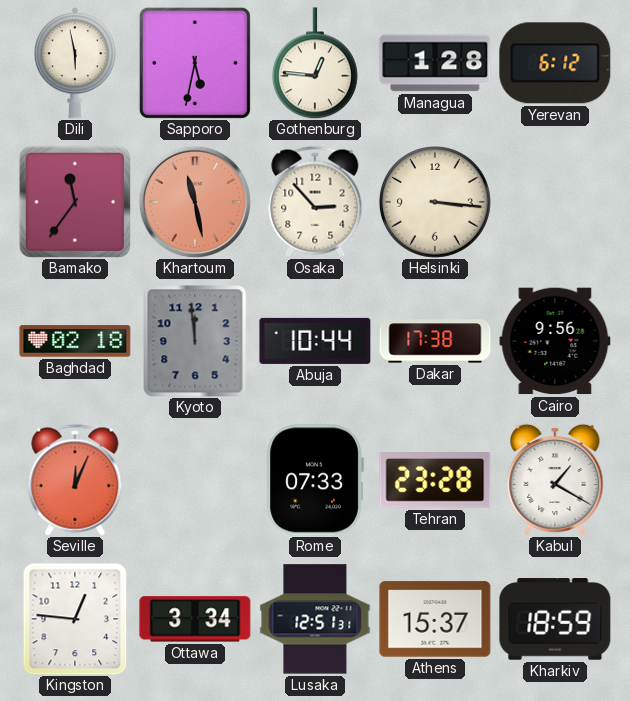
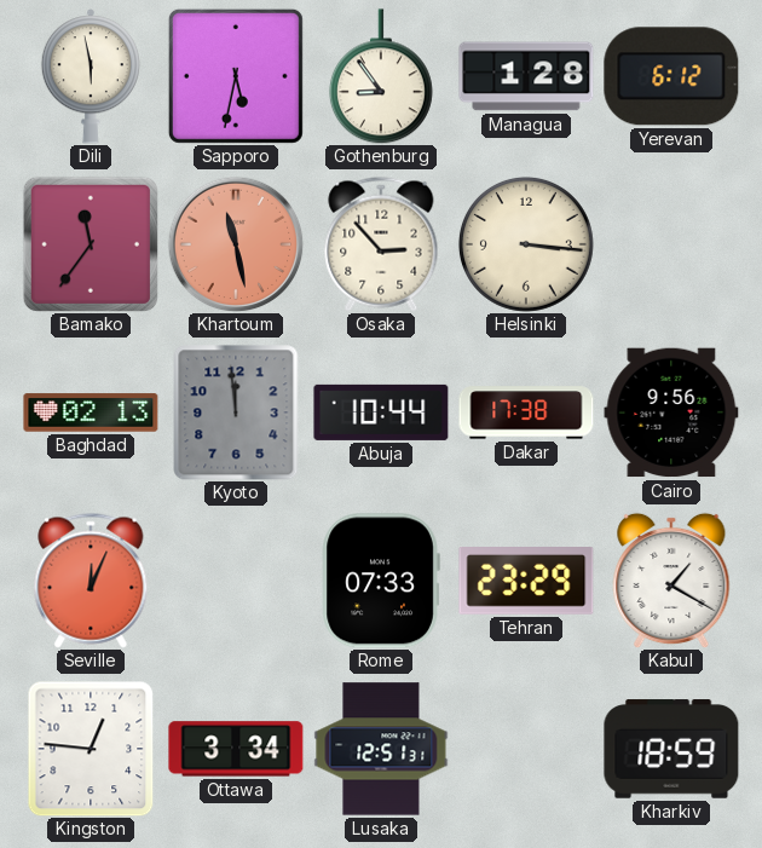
Gothenburg: 12:46 -> 8:54
Baghdad: 02:18 -> 02:13
Tehran: 23:28 -> 23:29
Athens: 15:37 -> none
